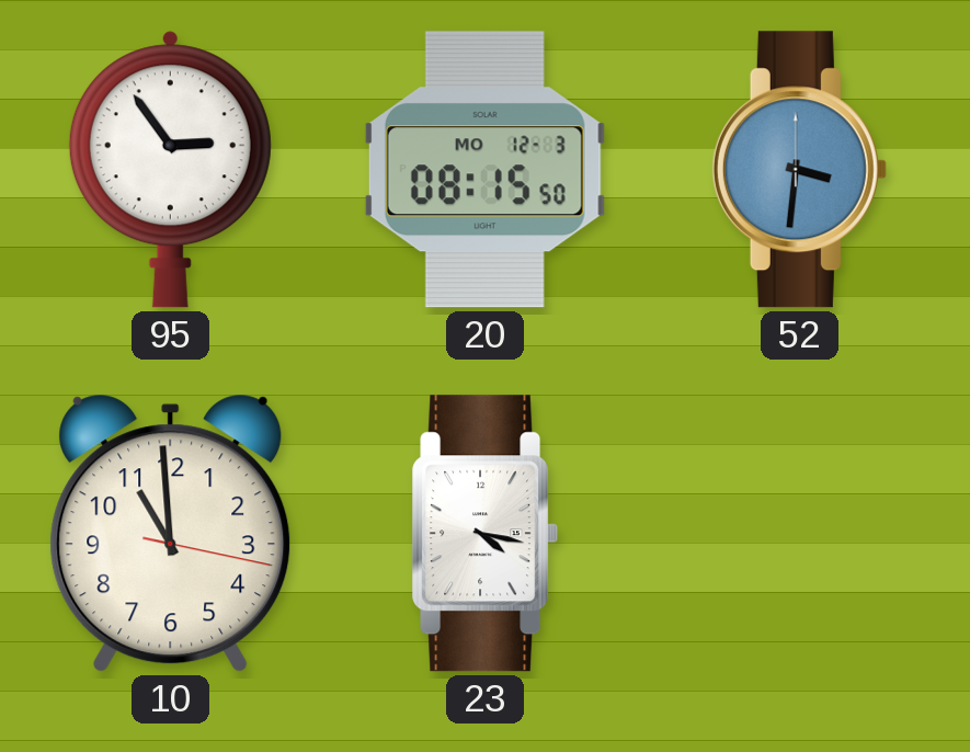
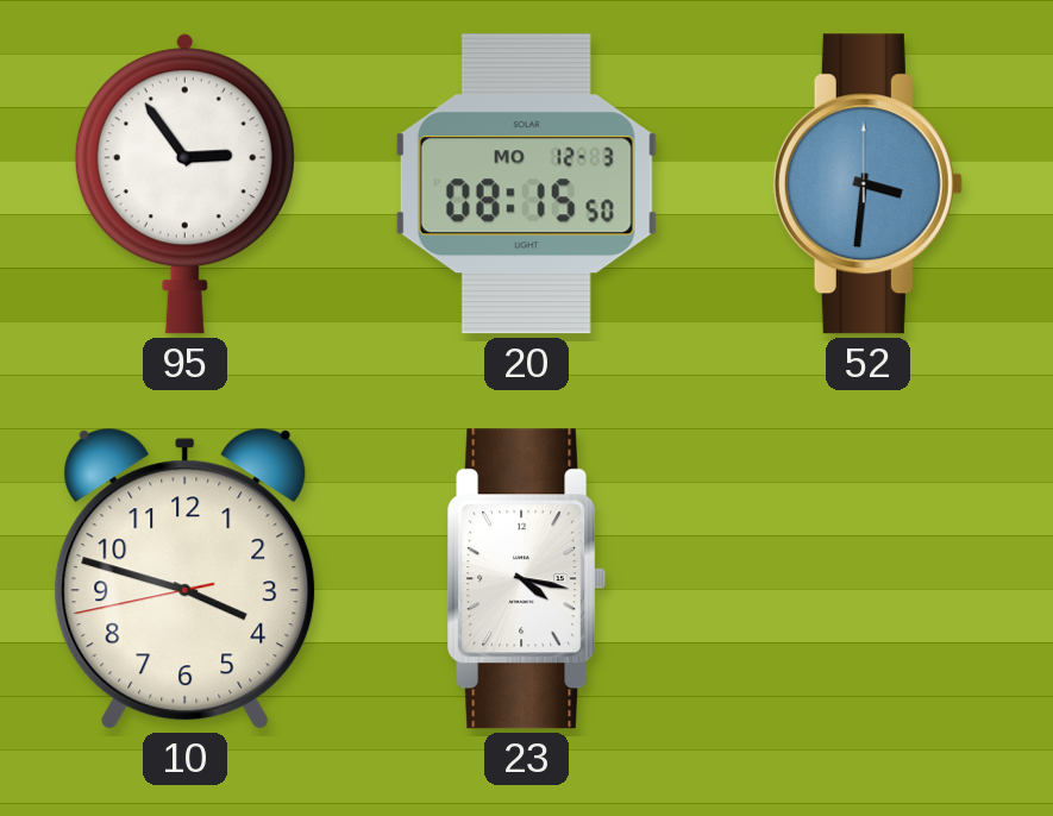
10: 10:59 -> 3:47
